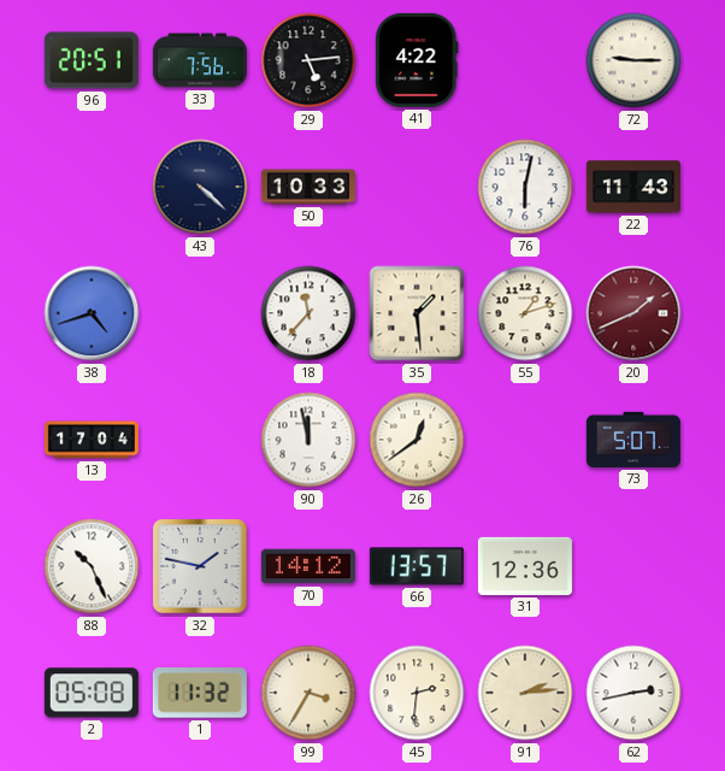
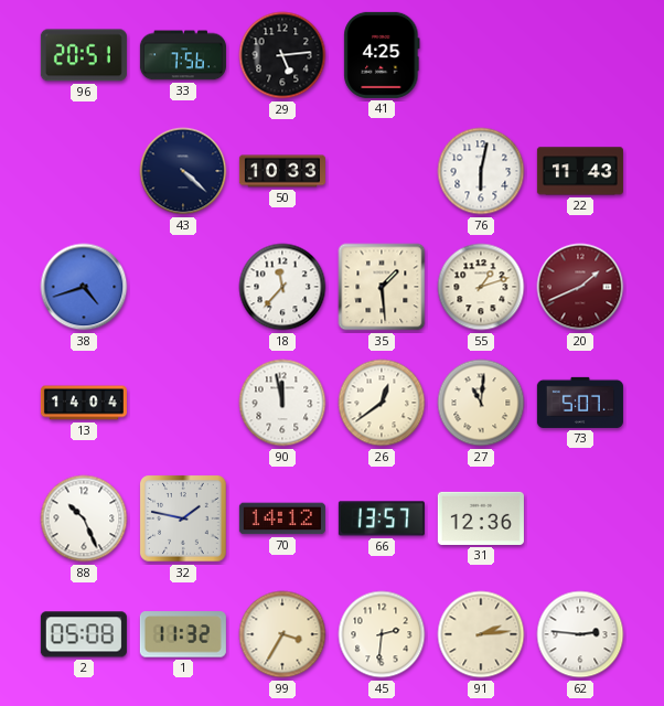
41: 4:22 -> 4:25
72: 9:15 -> none
13: 17:04 -> 14:04
27: none -> 11:01
62: 2:43 -> 2:46
